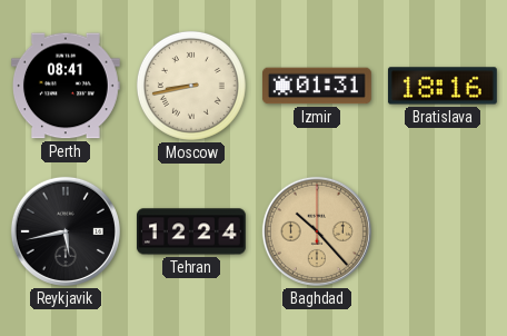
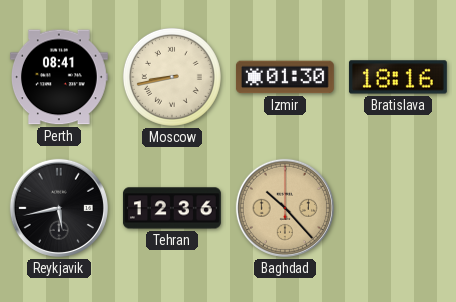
Izmir: 01:31 -> 01:30
Tehran: 12:24 -> 12:36
